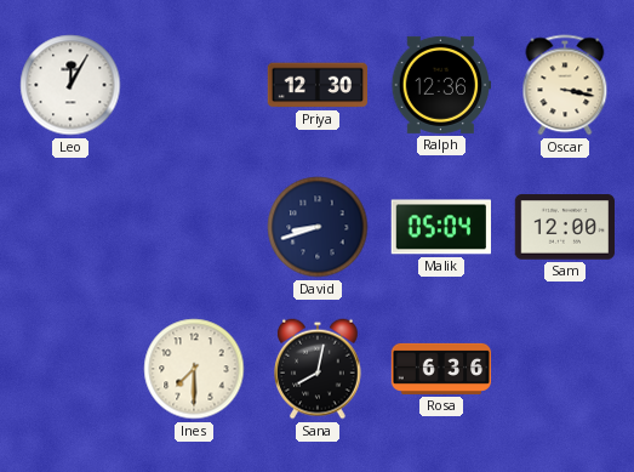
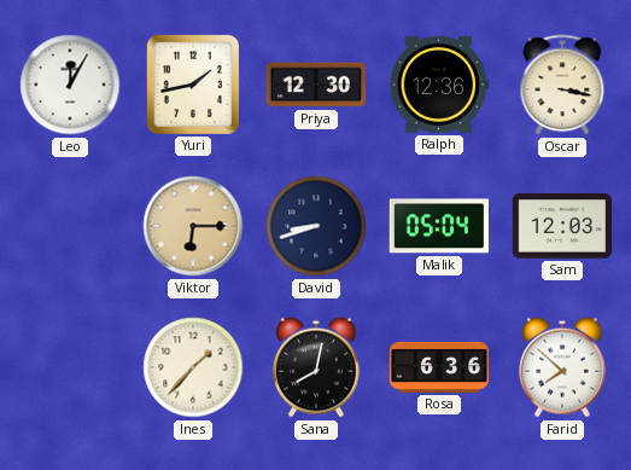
Yuri: none -> 1:43
Viktor: none -> 6:15
Sam: 12:00 -> 12:03
Ines: 7:30 -> 1:37
Farid: none -> 7:52
